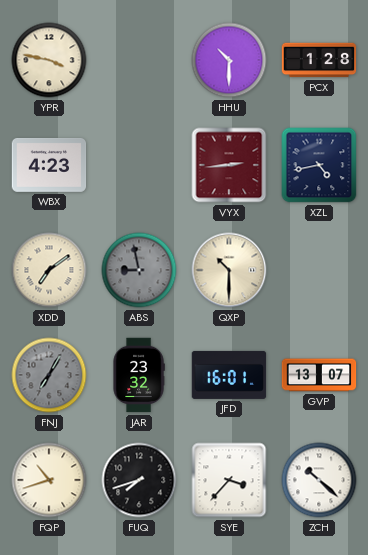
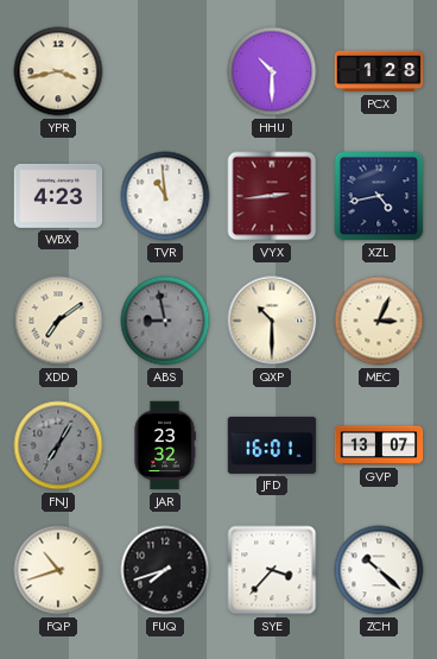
YPR: 3:47 -> 3:43
TVR: none -> 10:59
MEC: none -> 3:04
